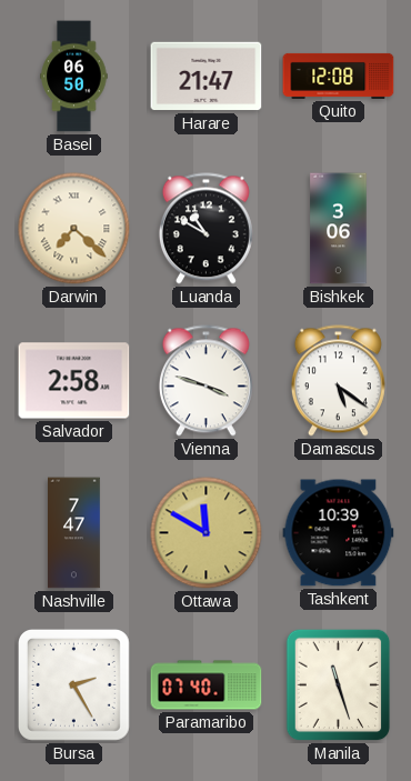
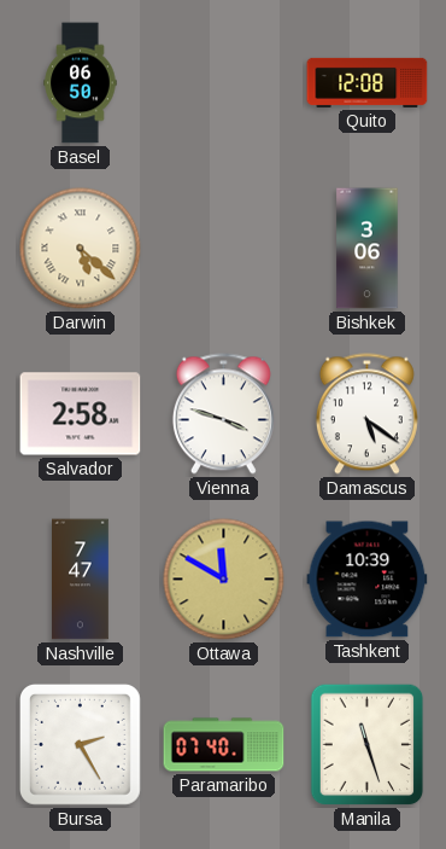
Harare: 21:47 -> none
Darwin: 7:22 -> 5:22
Luanda: 10:50 -> none
